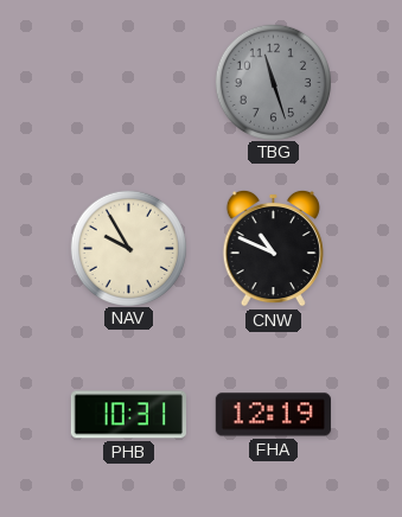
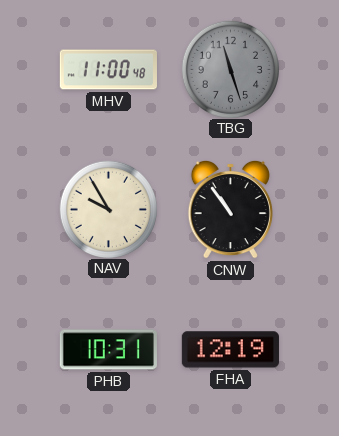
MHV: none -> 11:00
CNW: 10:49 -> 10:54
